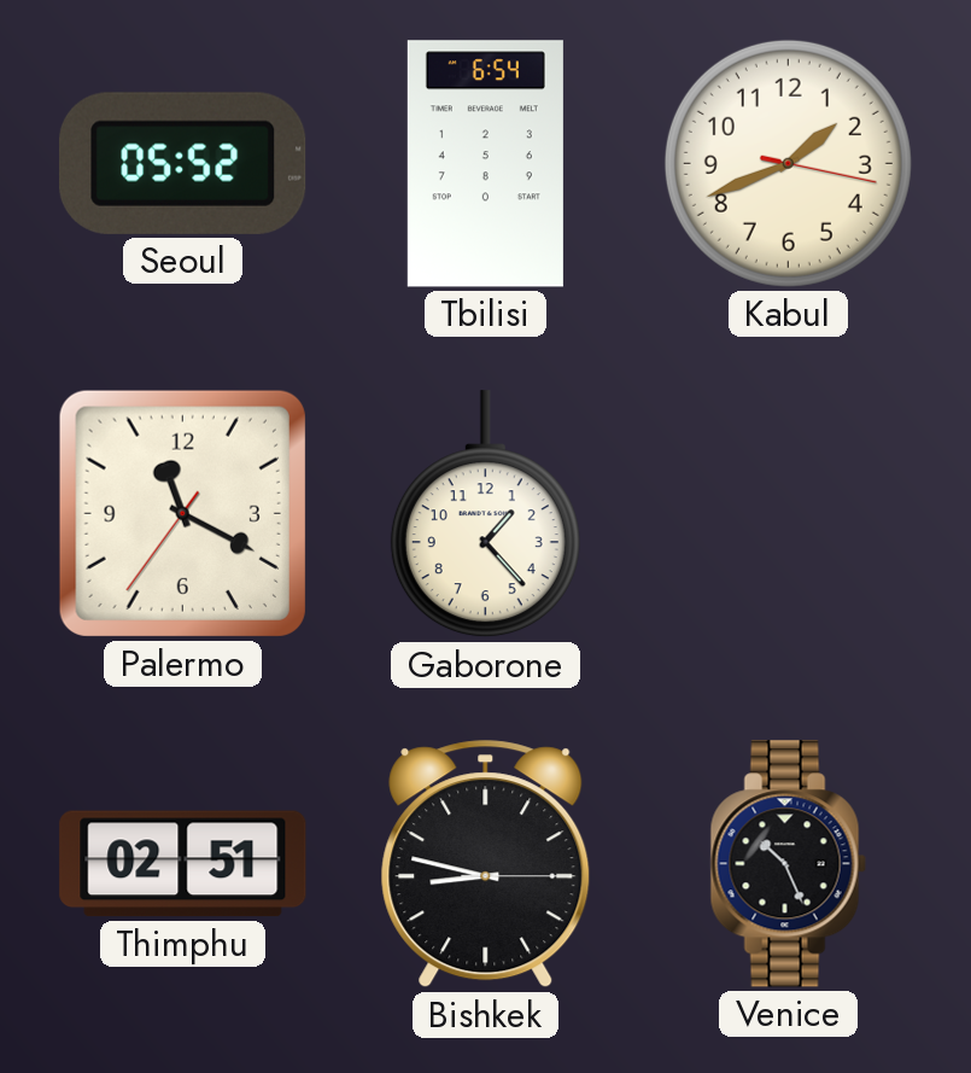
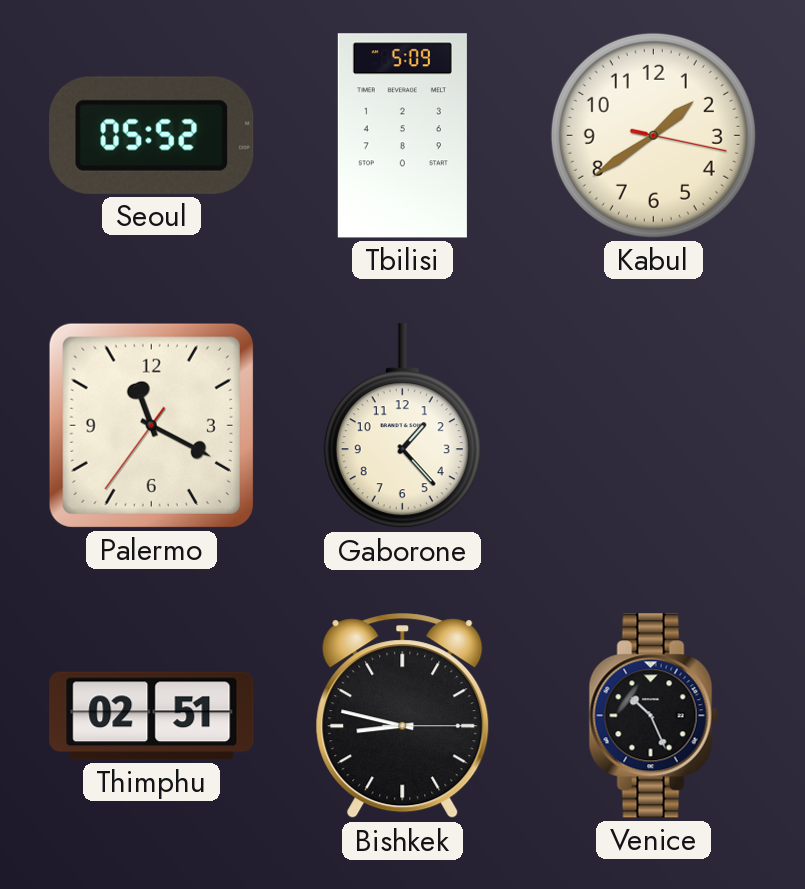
Tbilisi: 6:54 -> 5:09
Kabul: 1:41 -> 1:39
